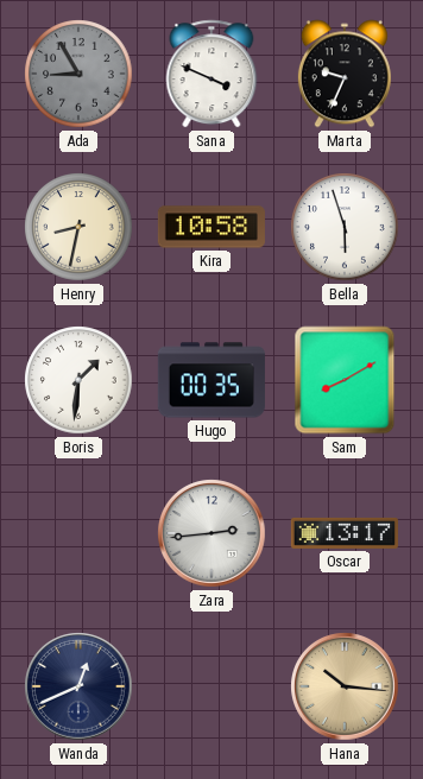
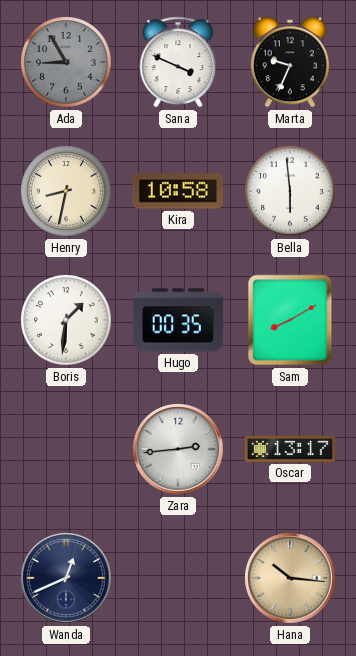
Bella: 5:57 -> 5:59
